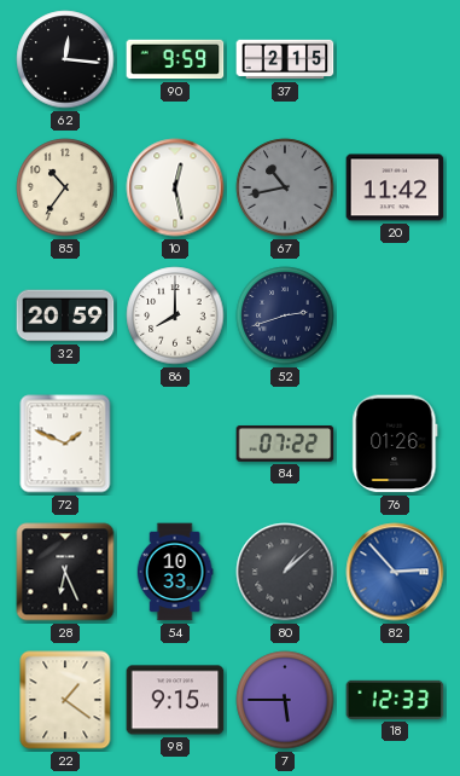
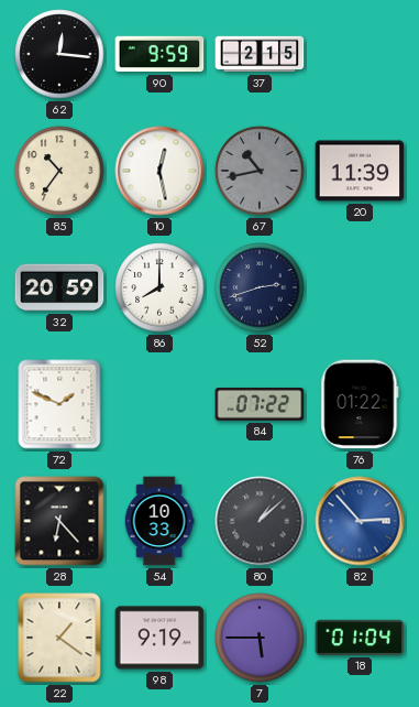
20: 11:42 -> 11:39
76: 01:26 -> 01:22
28: 6:26 -> 6:23
98: 9:15 -> 9:19
18: 12:33 -> 01:04
